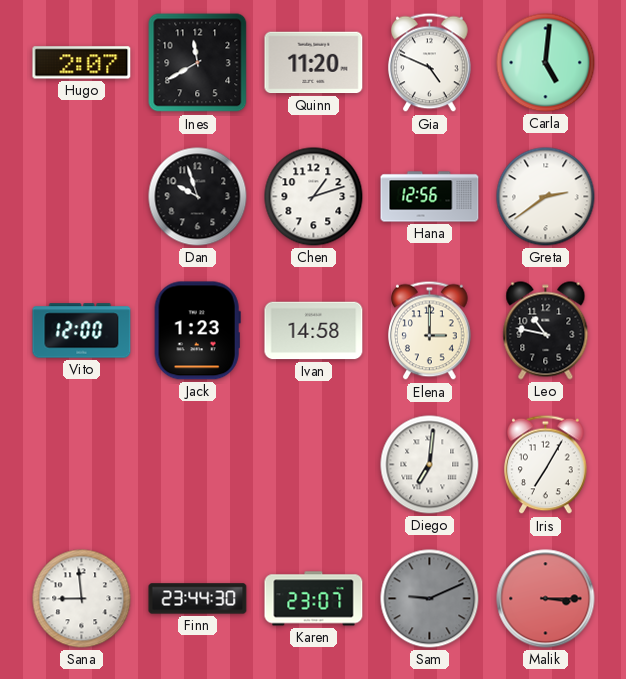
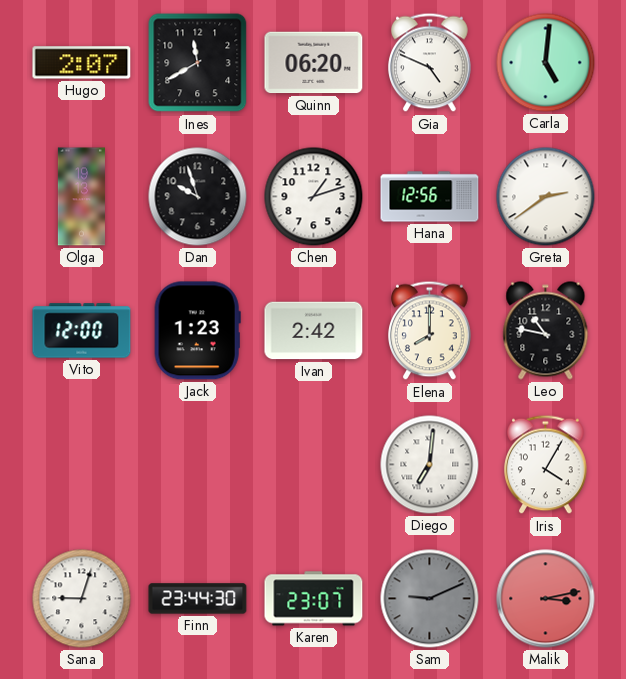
Quinn: 11:20 -> 06:20
Olga: none -> 19:13
Ivan: 14:58 -> 2:42
Elena: 3:00 -> 8:00
Iris: 7:05 -> 4:05
Sana: 8:59 -> 9:03
Malik: 3:15 -> 3:13
